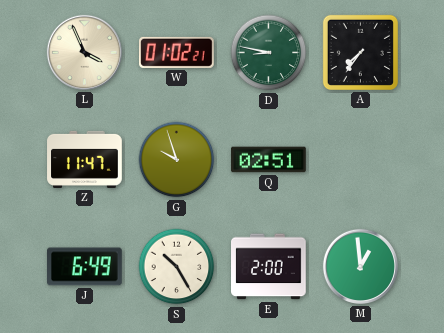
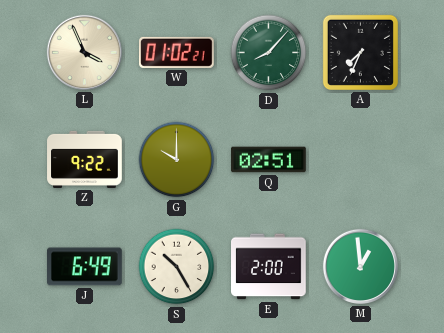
D: 8:47 -> 8:07
A: 7:36 -> 7:34
Z: 11:47 -> 9:22
G: 9:57 -> 10:00
